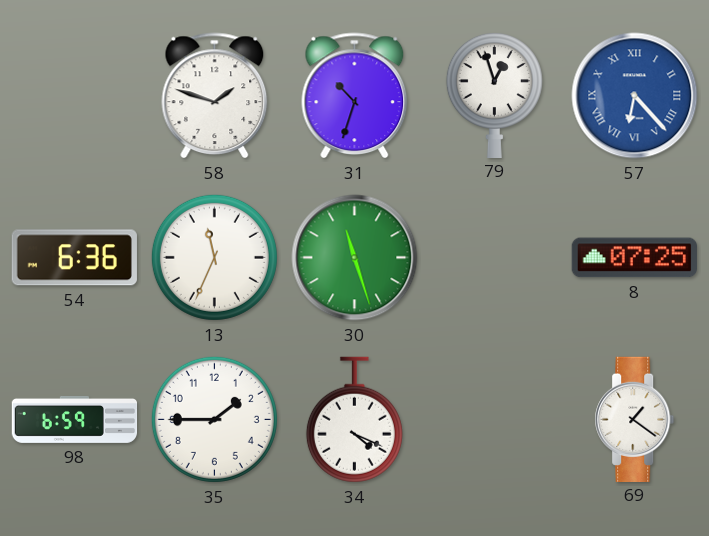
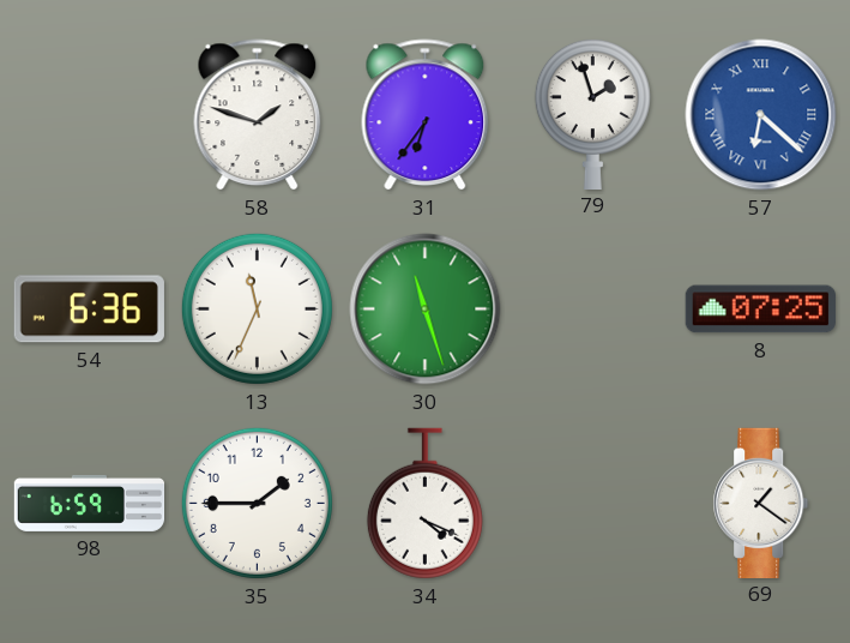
31: 10:33 -> 6:36
79: 12:57 -> 1:57
57: 6:23 -> 6:22
